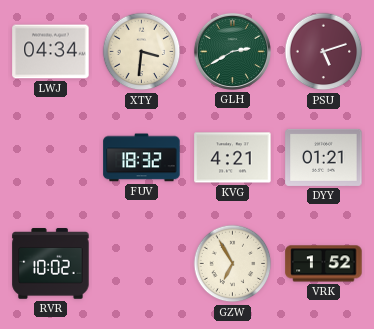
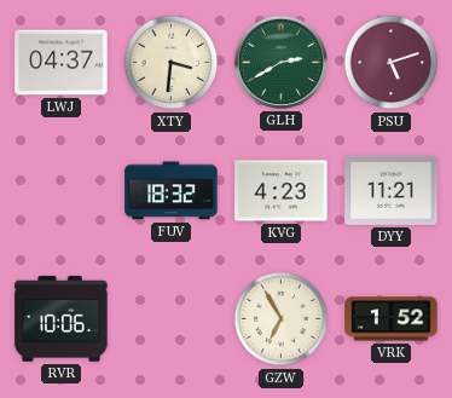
LWJ: 04:34 -> 04:37
KVG: 4:21 -> 4:23
DYY: 01:21 -> 11:21
RVR: 10:02 -> 10:06
